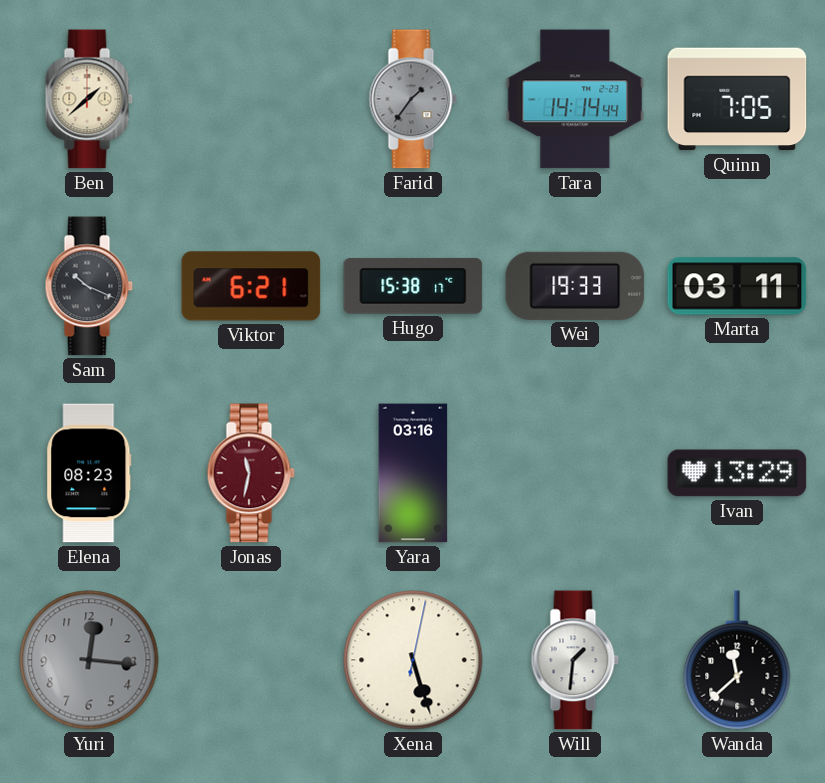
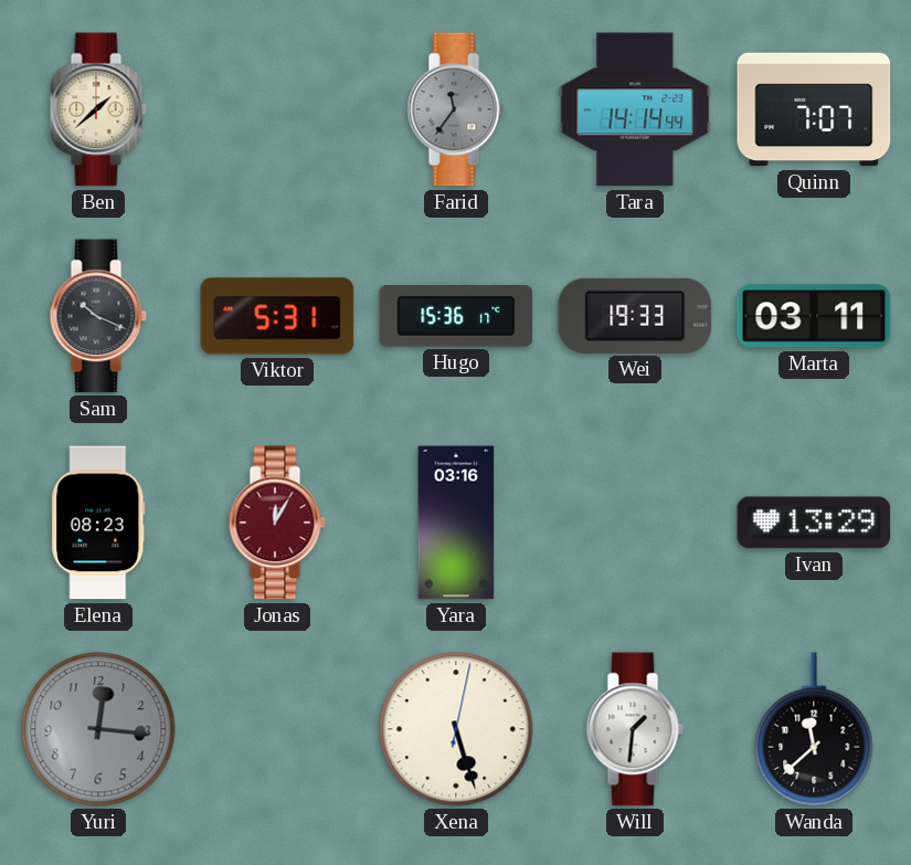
Farid: 1:36 -> 11:36
Quinn: 7:05 -> 7:07
Viktor: 6:21 -> 5:31
Hugo: 15:38 -> 15:36
Jonas: 11:32 -> 12:05
